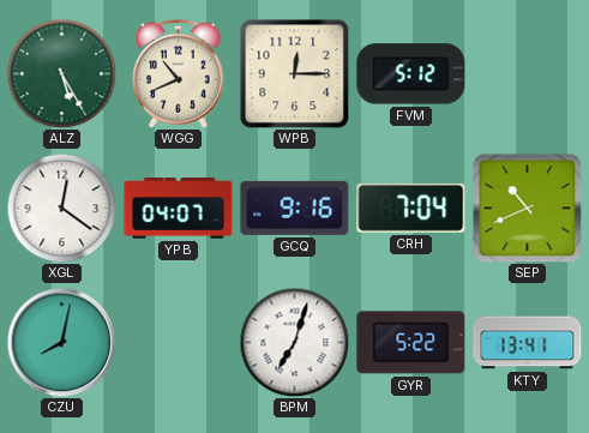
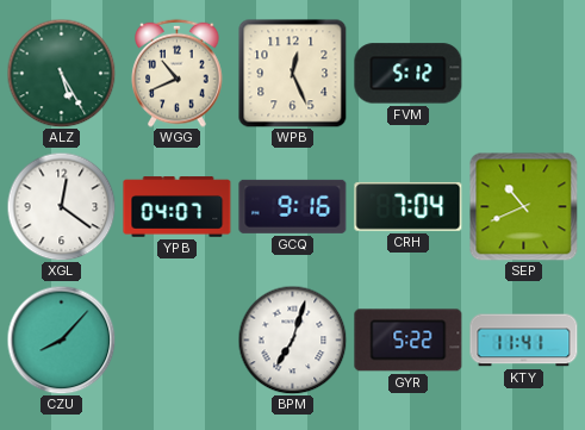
WPB: 12:15 -> 12:26
CZU: 8:02 -> 8:07
KTY: 13:41 -> 11:41
